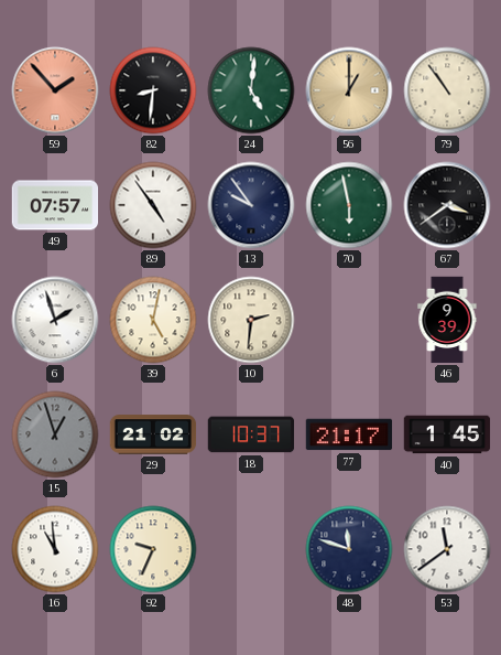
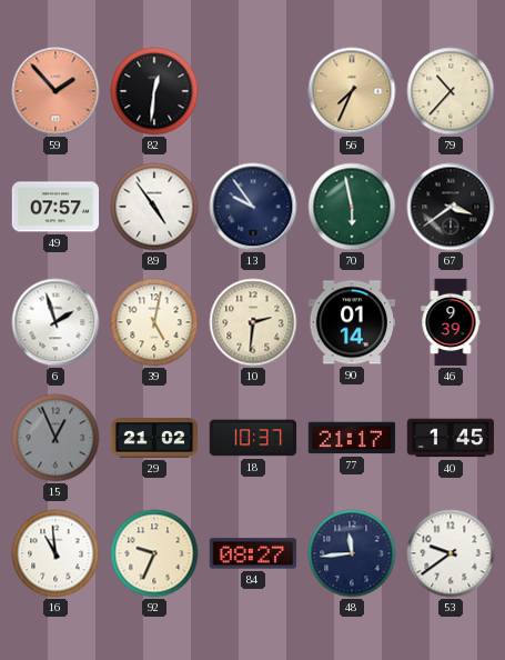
82: 8:31 -> 12:31
24: 5:01 -> none
56: 1:00 -> 7:34
79: 10:54 -> 10:37
90: none -> 01:14
15: 12:57 -> 12:56
84: none -> 08:27
48: 11:48 -> 11:44
53: 11:39 -> 9:39
